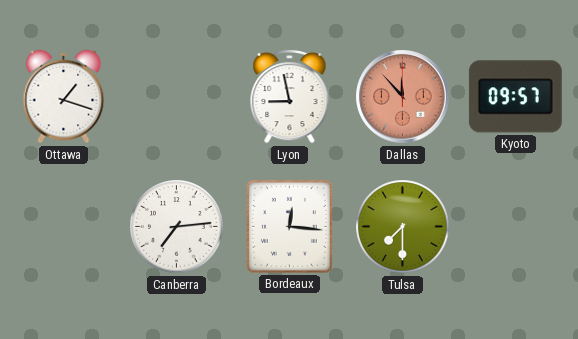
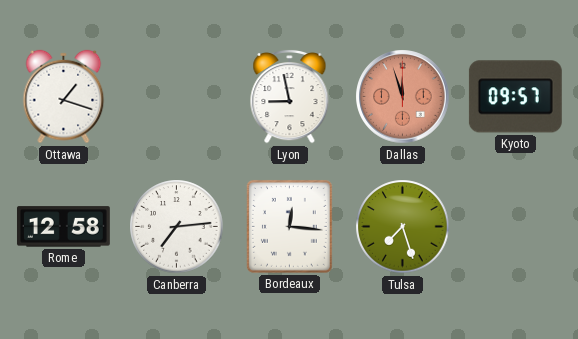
Dallas: 11:53 -> 11:57
Rome: none -> 12:58
Tulsa: 7:30 -> 7:27
